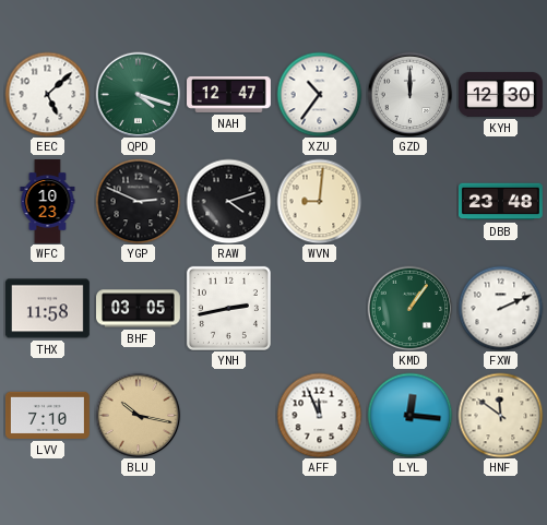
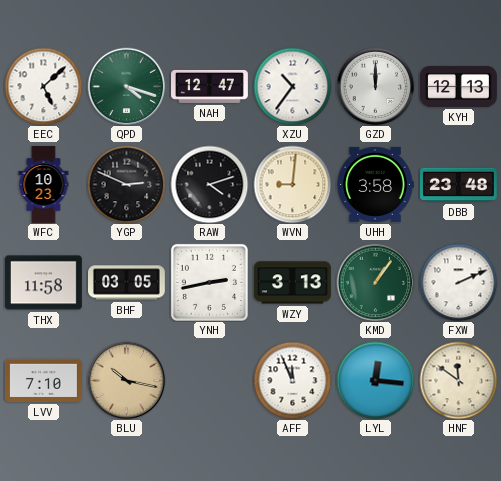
KYH: 12:30 -> 12:13
UHH: none -> 3:58
WZY: none -> 3:13
